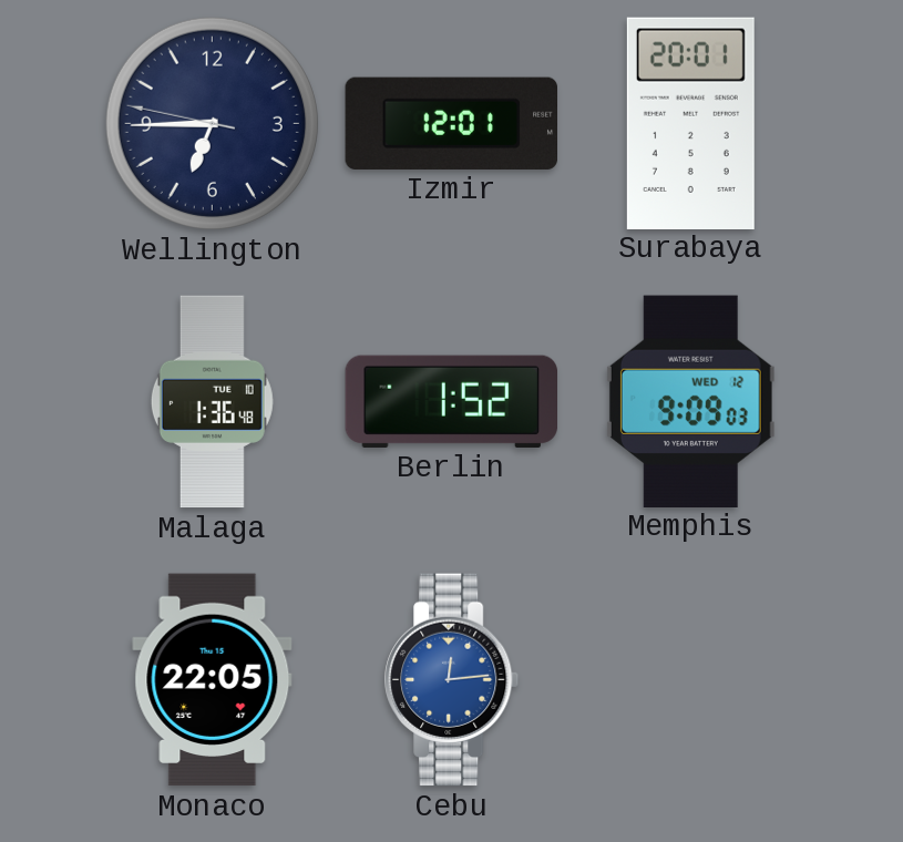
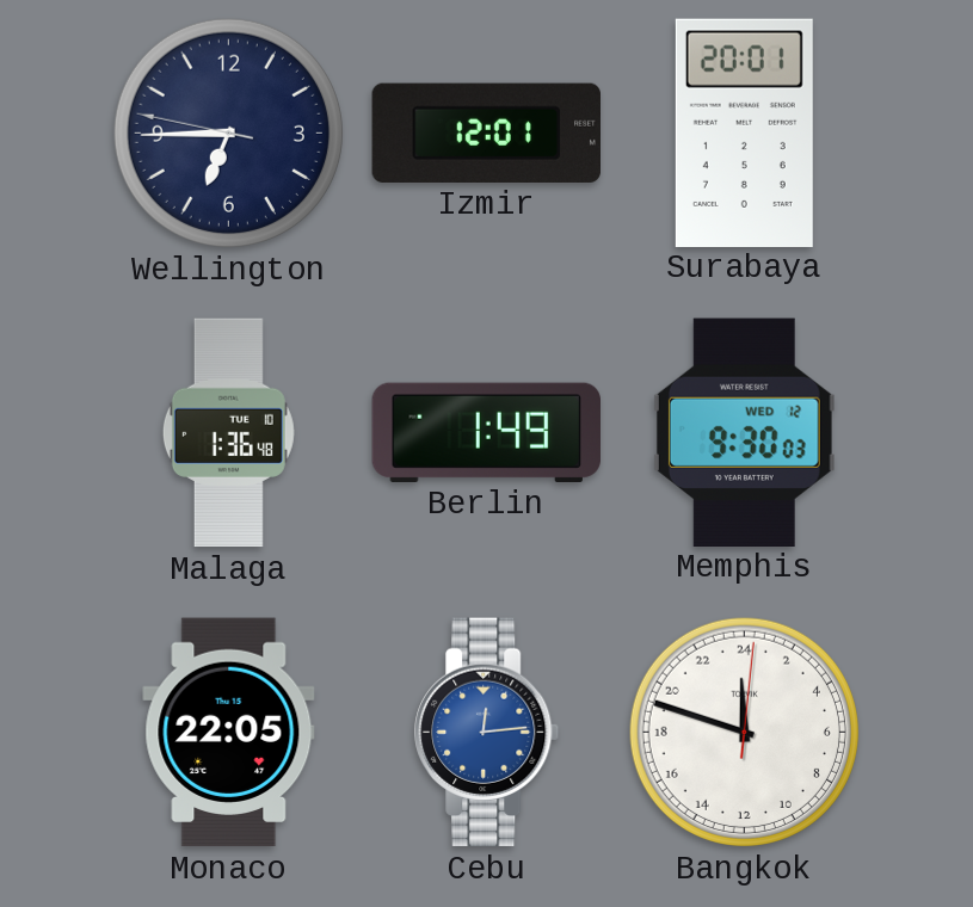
Berlin: 1:52 -> 1:49
Memphis: 9:09 -> 9:30
Bangkok: none -> 23:48
